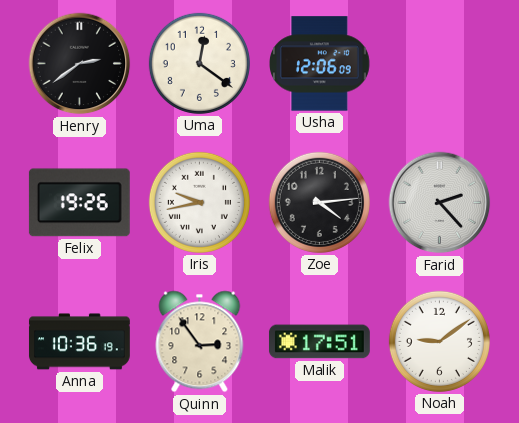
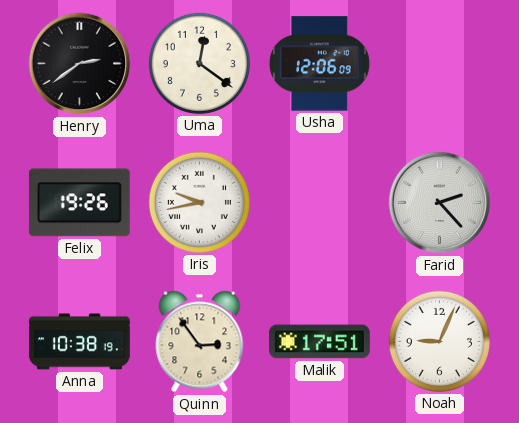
Zoe: 4:14 -> none
Anna: 10:36 -> 10:38
Noah: 9:09 -> 9:04
